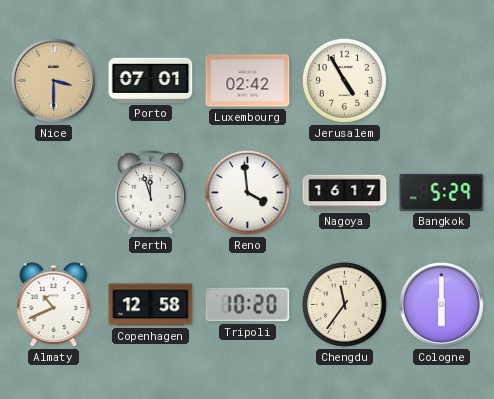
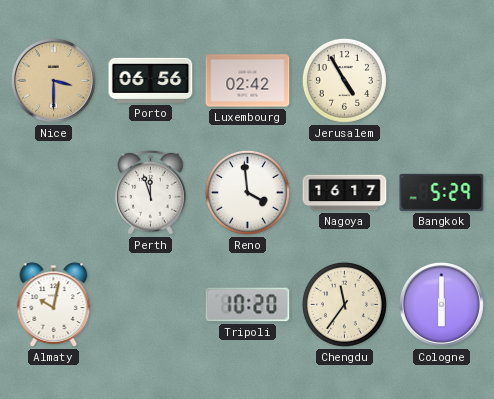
Porto: 07:01 -> 06:56
Almaty: 10:41 -> 10:02
Copenhagen: 12:58 -> none
